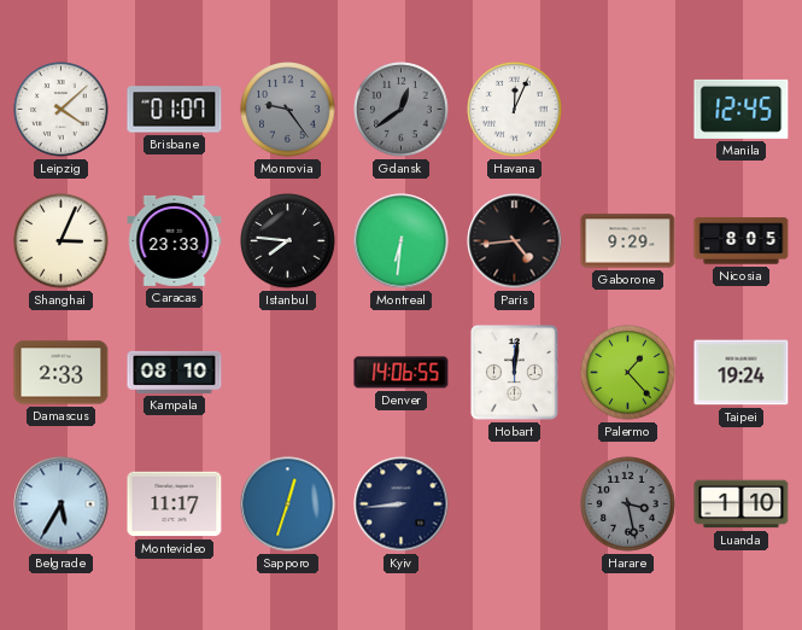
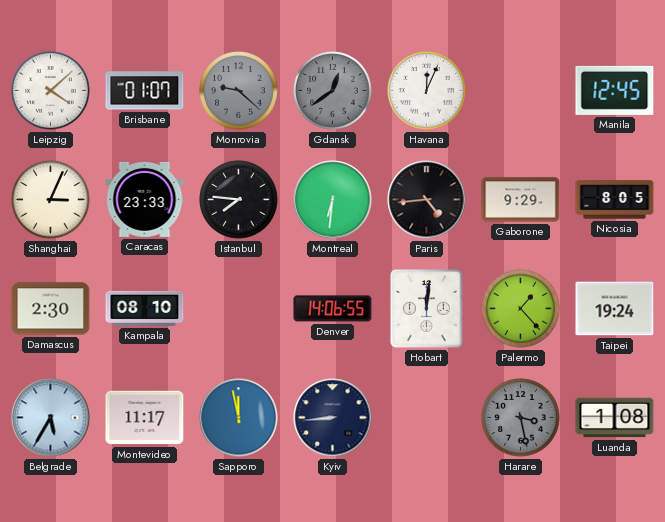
Monrovia: 9:24 -> 9:22
Damascus: 2:33 -> 2:30
Sapporo: 12:33 -> 11:58
Luanda: 1:10 -> 1:08
